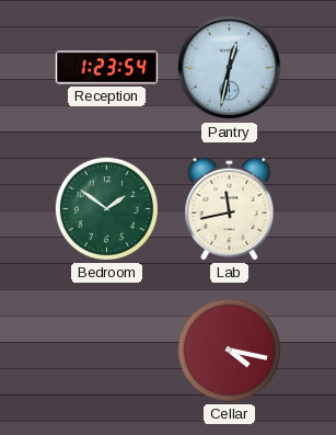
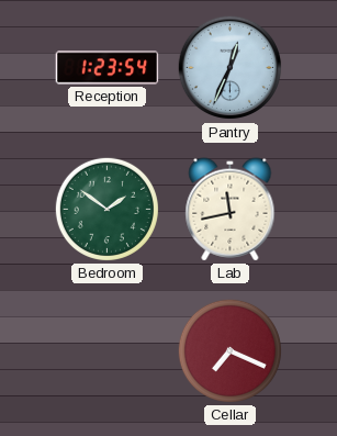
Pantry: 12:32 -> 12:34
Cellar: 4:17 -> 7:19
